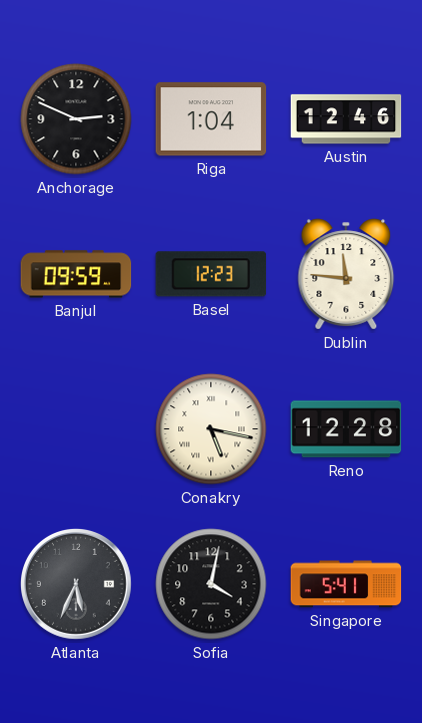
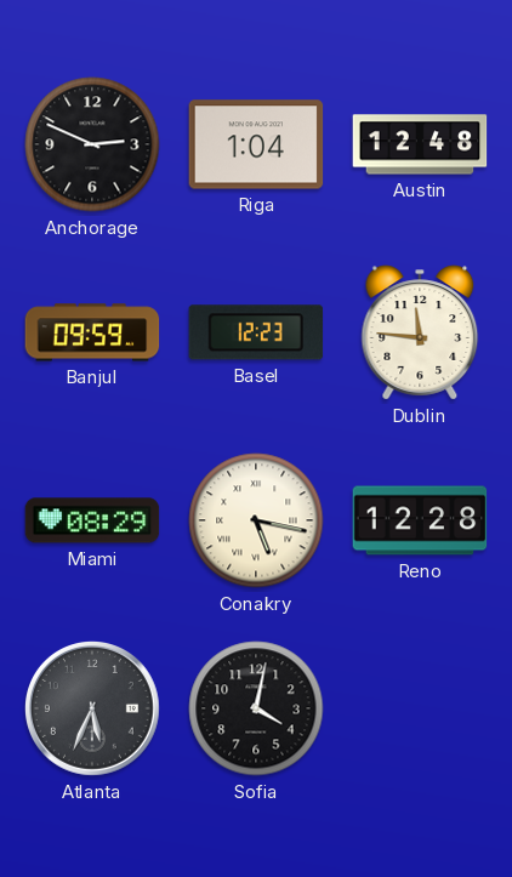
Austin: 12:46 -> 12:48
Miami: none -> 08:29
Singapore: 5:41 -> none
